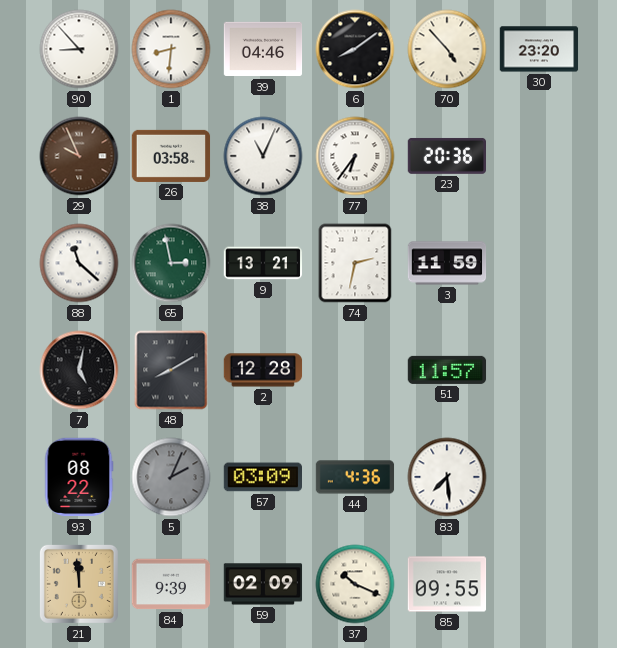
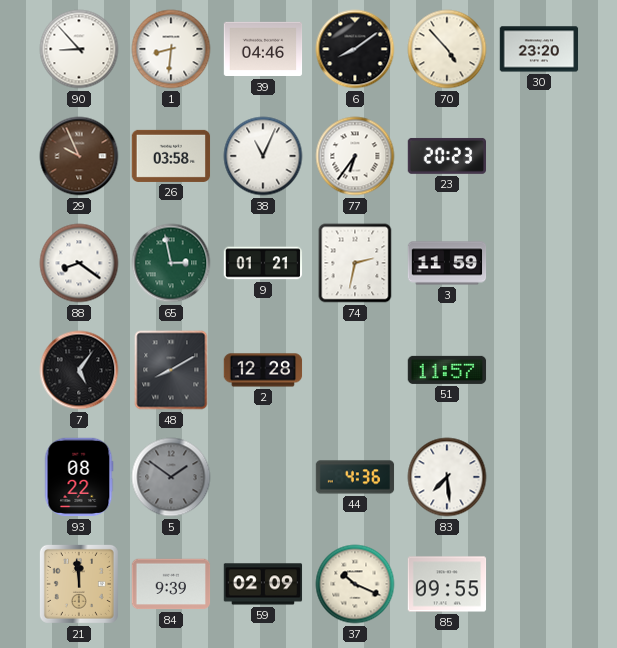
23: 20:36 -> 20:23
88: 11:22 -> 8:21
9: 13:21 -> 01:21
7: 5:02 -> 5:06
5: 2:04 -> 1:51
57: 03:09 -> none
